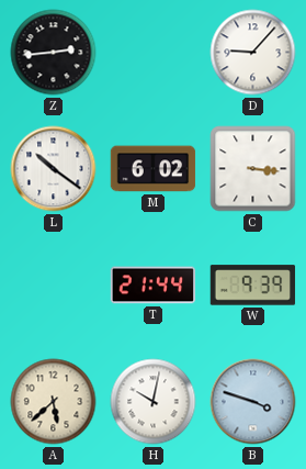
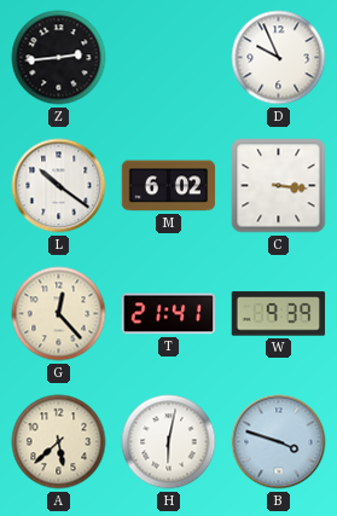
D: 9:07 -> 9:56
G: none -> 12:23
T: 21:44 -> 21:41
H: 10:02 -> 6:02
